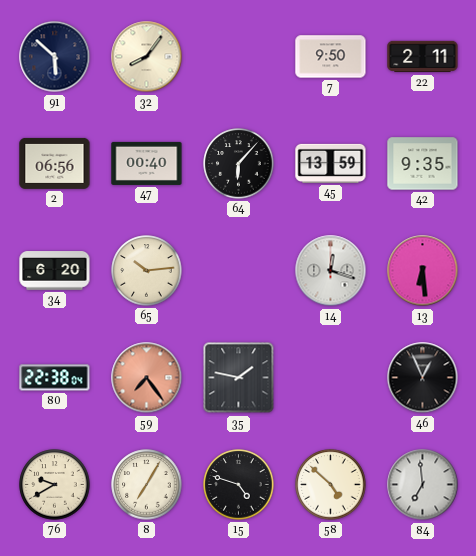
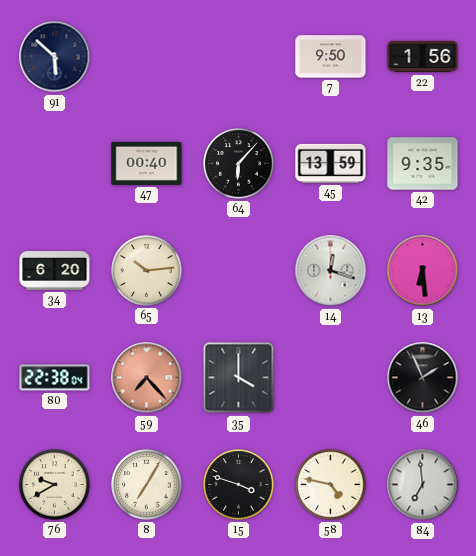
32: 8:06 -> none
22: 2:11 -> 1:56
2: 06:56 -> none
59: 7:24 -> 7:23
35: 1:47 -> 4:00
46: 12:56 -> 1:56
15: 4:48 -> 3:48
58: 4:52 -> 4:47
